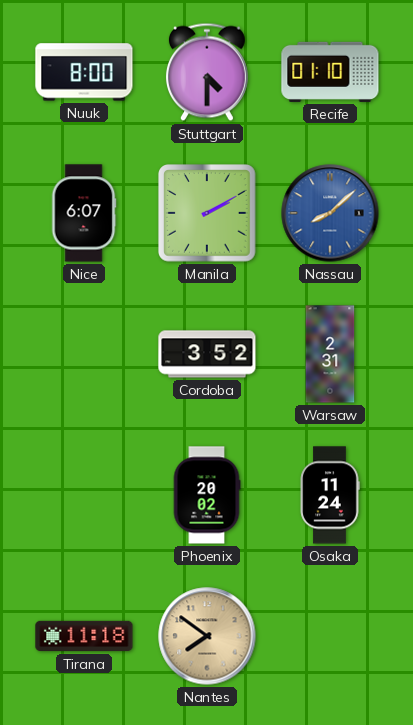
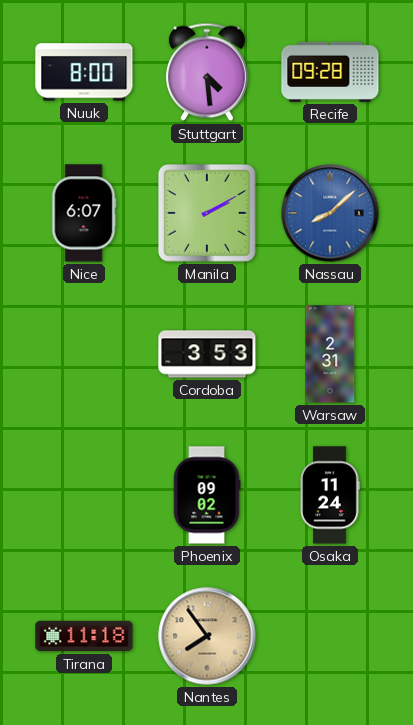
Stuttgart: 4:30 -> 4:29
Recife: 01:10 -> 09:28
Cordoba: 3:52 -> 3:53
Phoenix: 20:02 -> 09:02
Nantes: 7:51 -> 7:54
